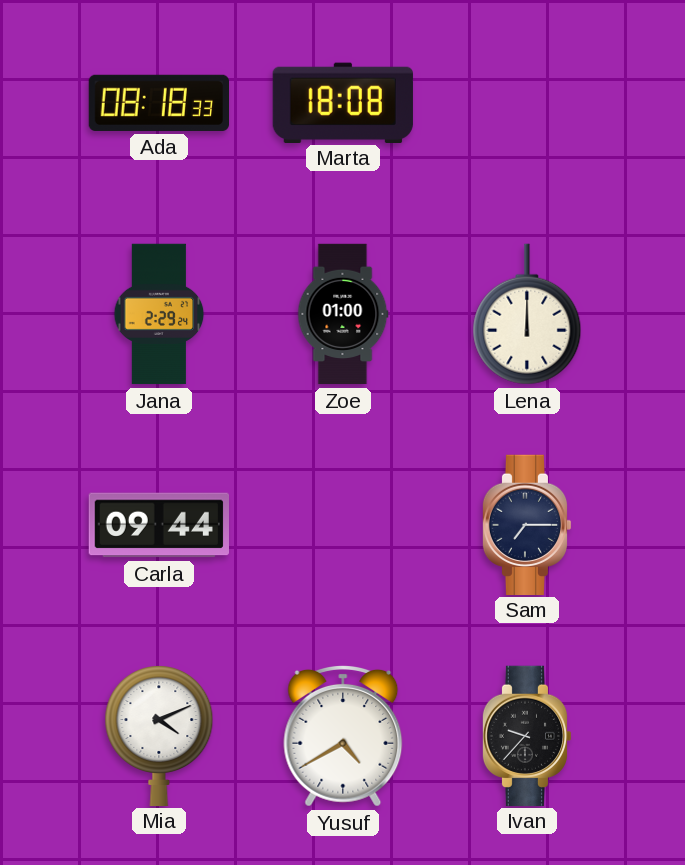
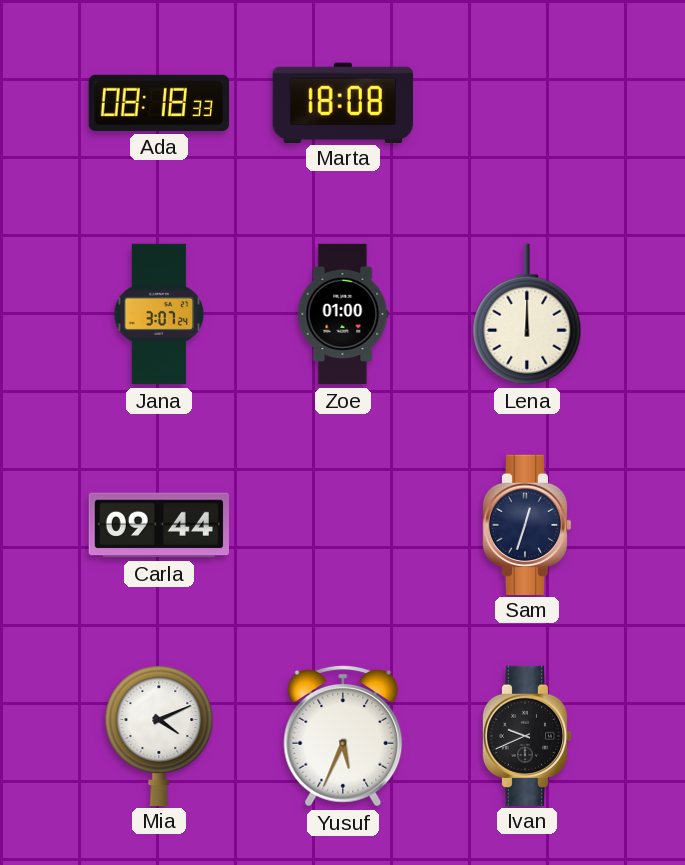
Jana: 2:29 -> 3:07
Sam: 7:15 -> 12:33
Yusuf: 4:40 -> 5:34
Ivan: 9:37 -> 9:41
